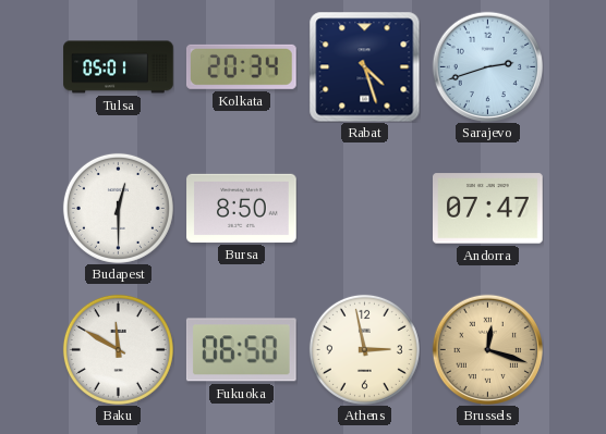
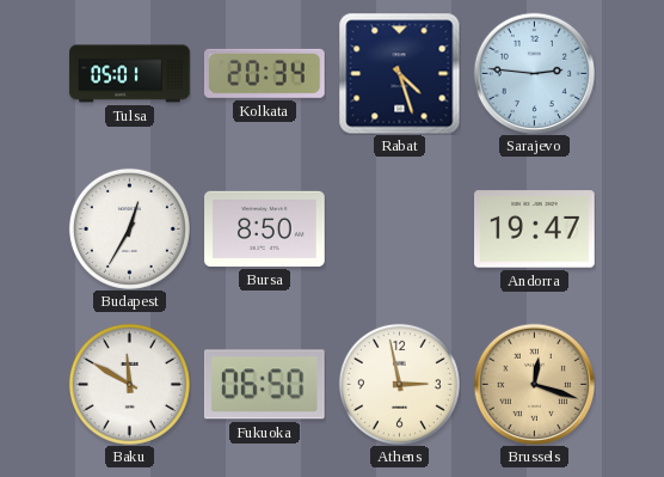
Sarajevo: 2:42 -> 2:46
Budapest: 12:30 -> 12:35
Andorra: 07:47 -> 19:47
